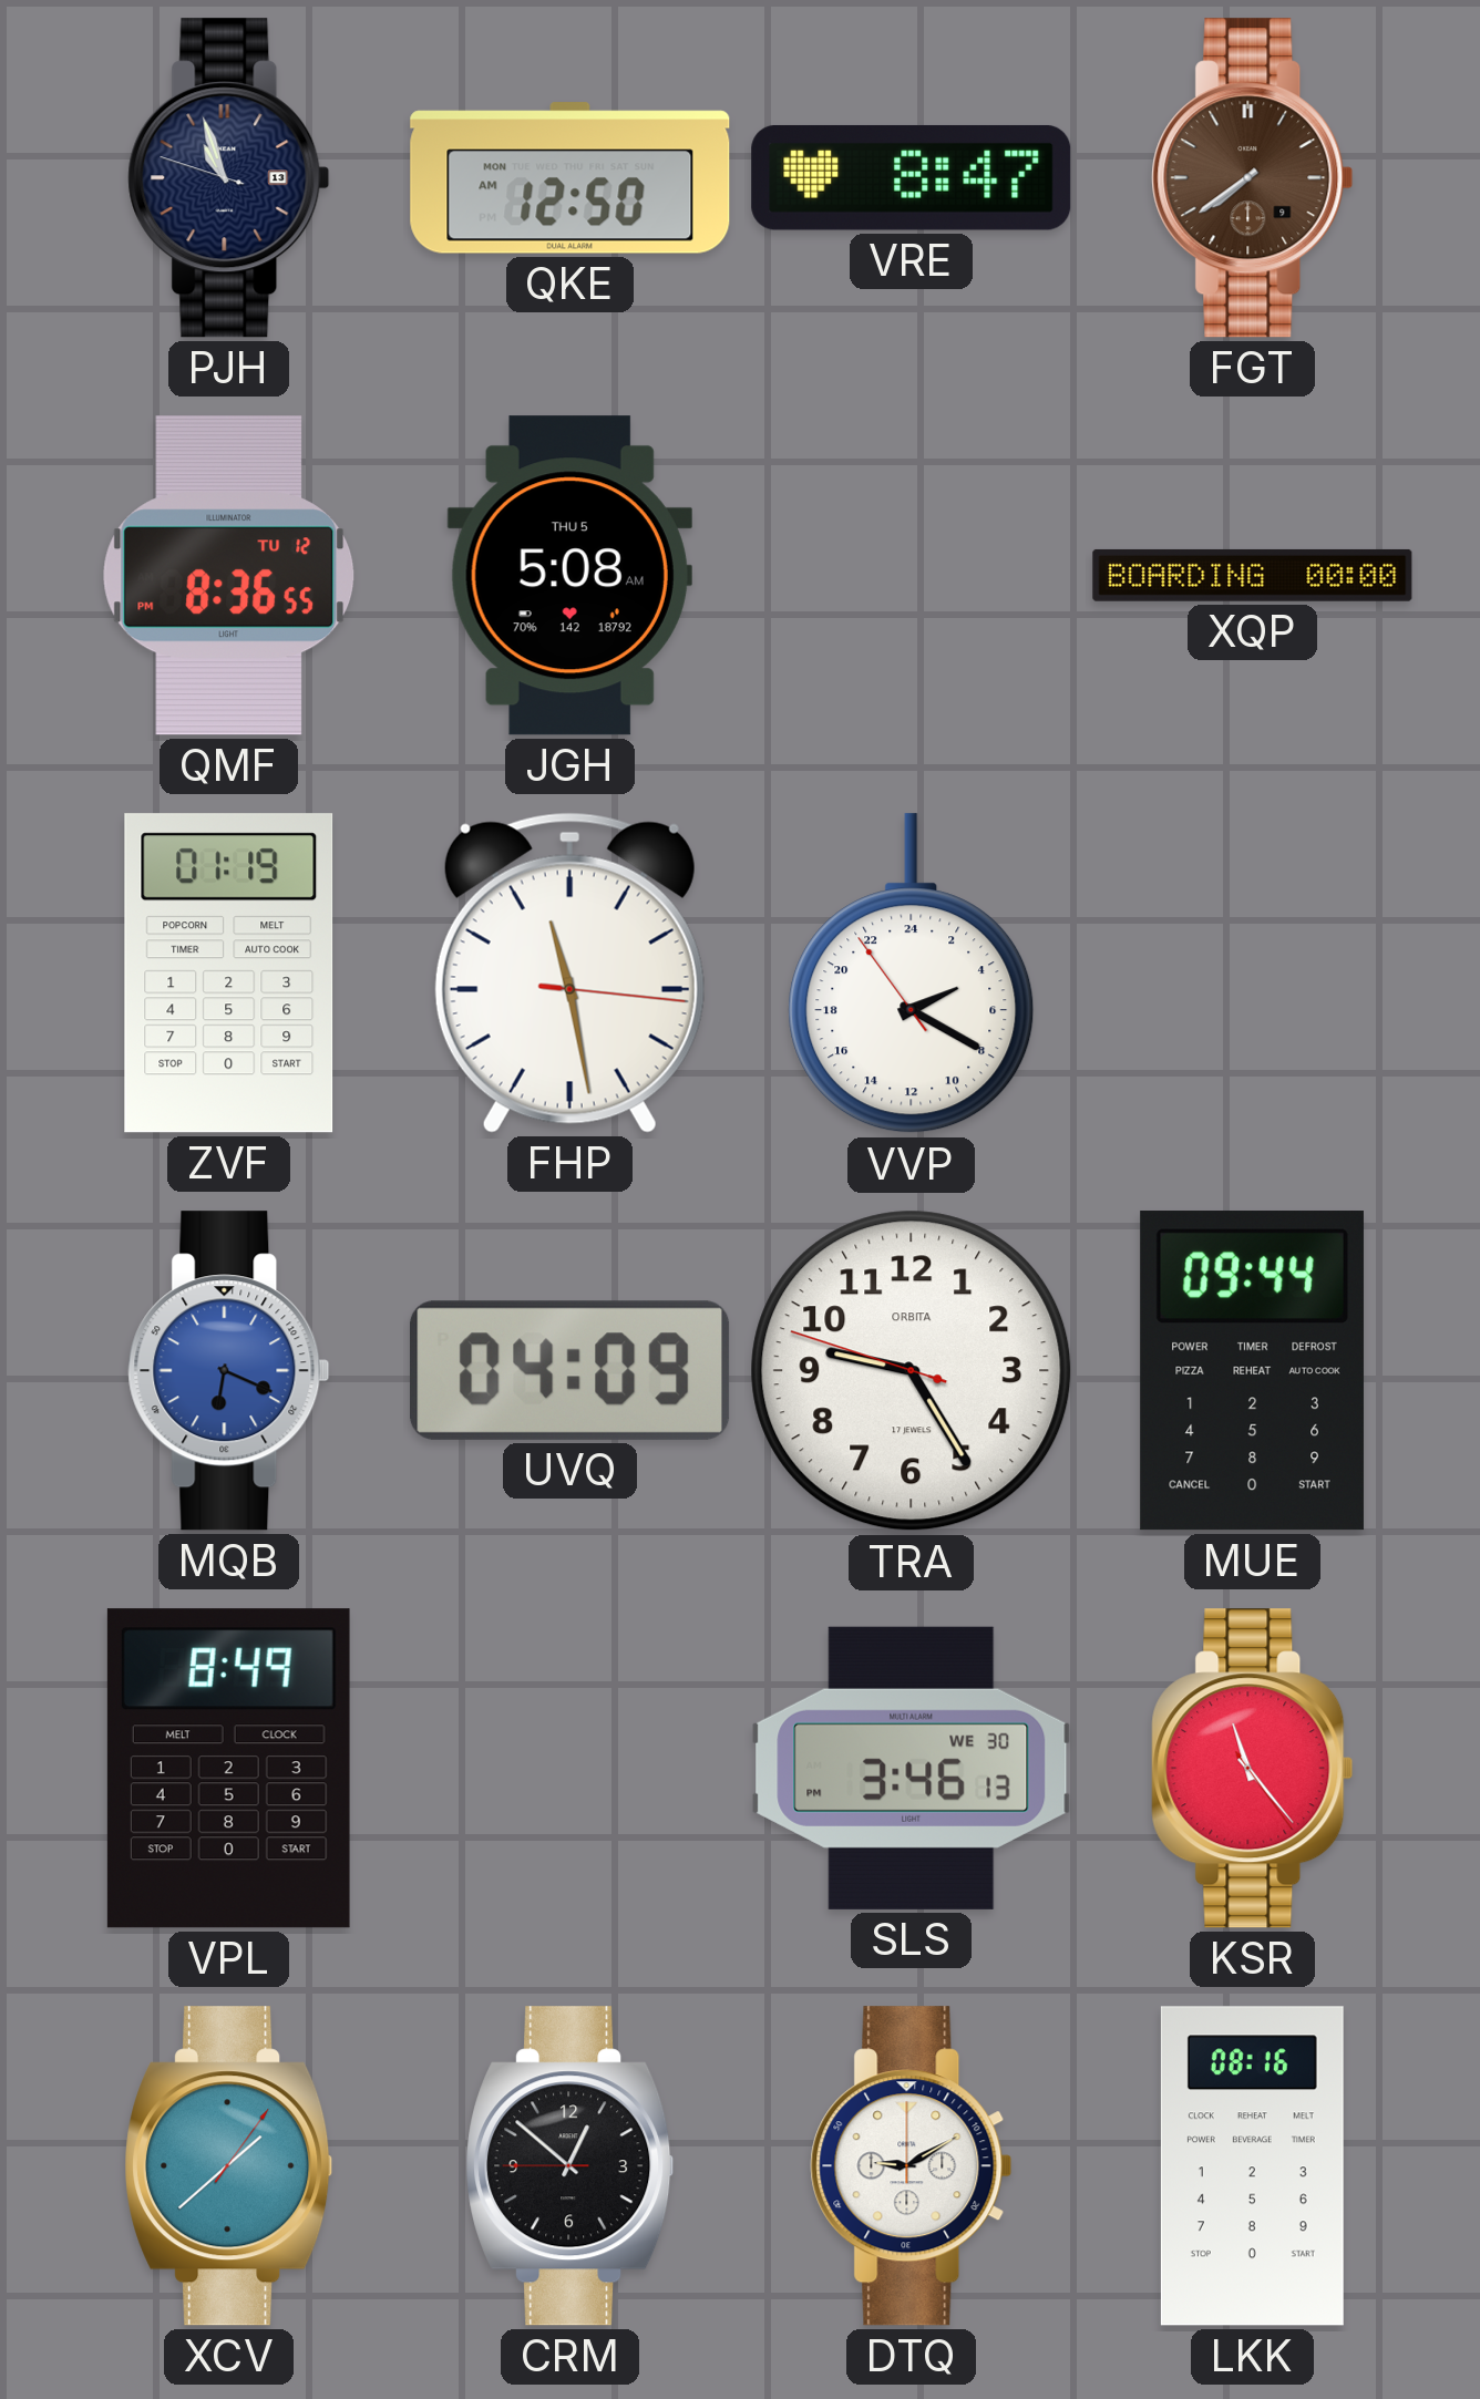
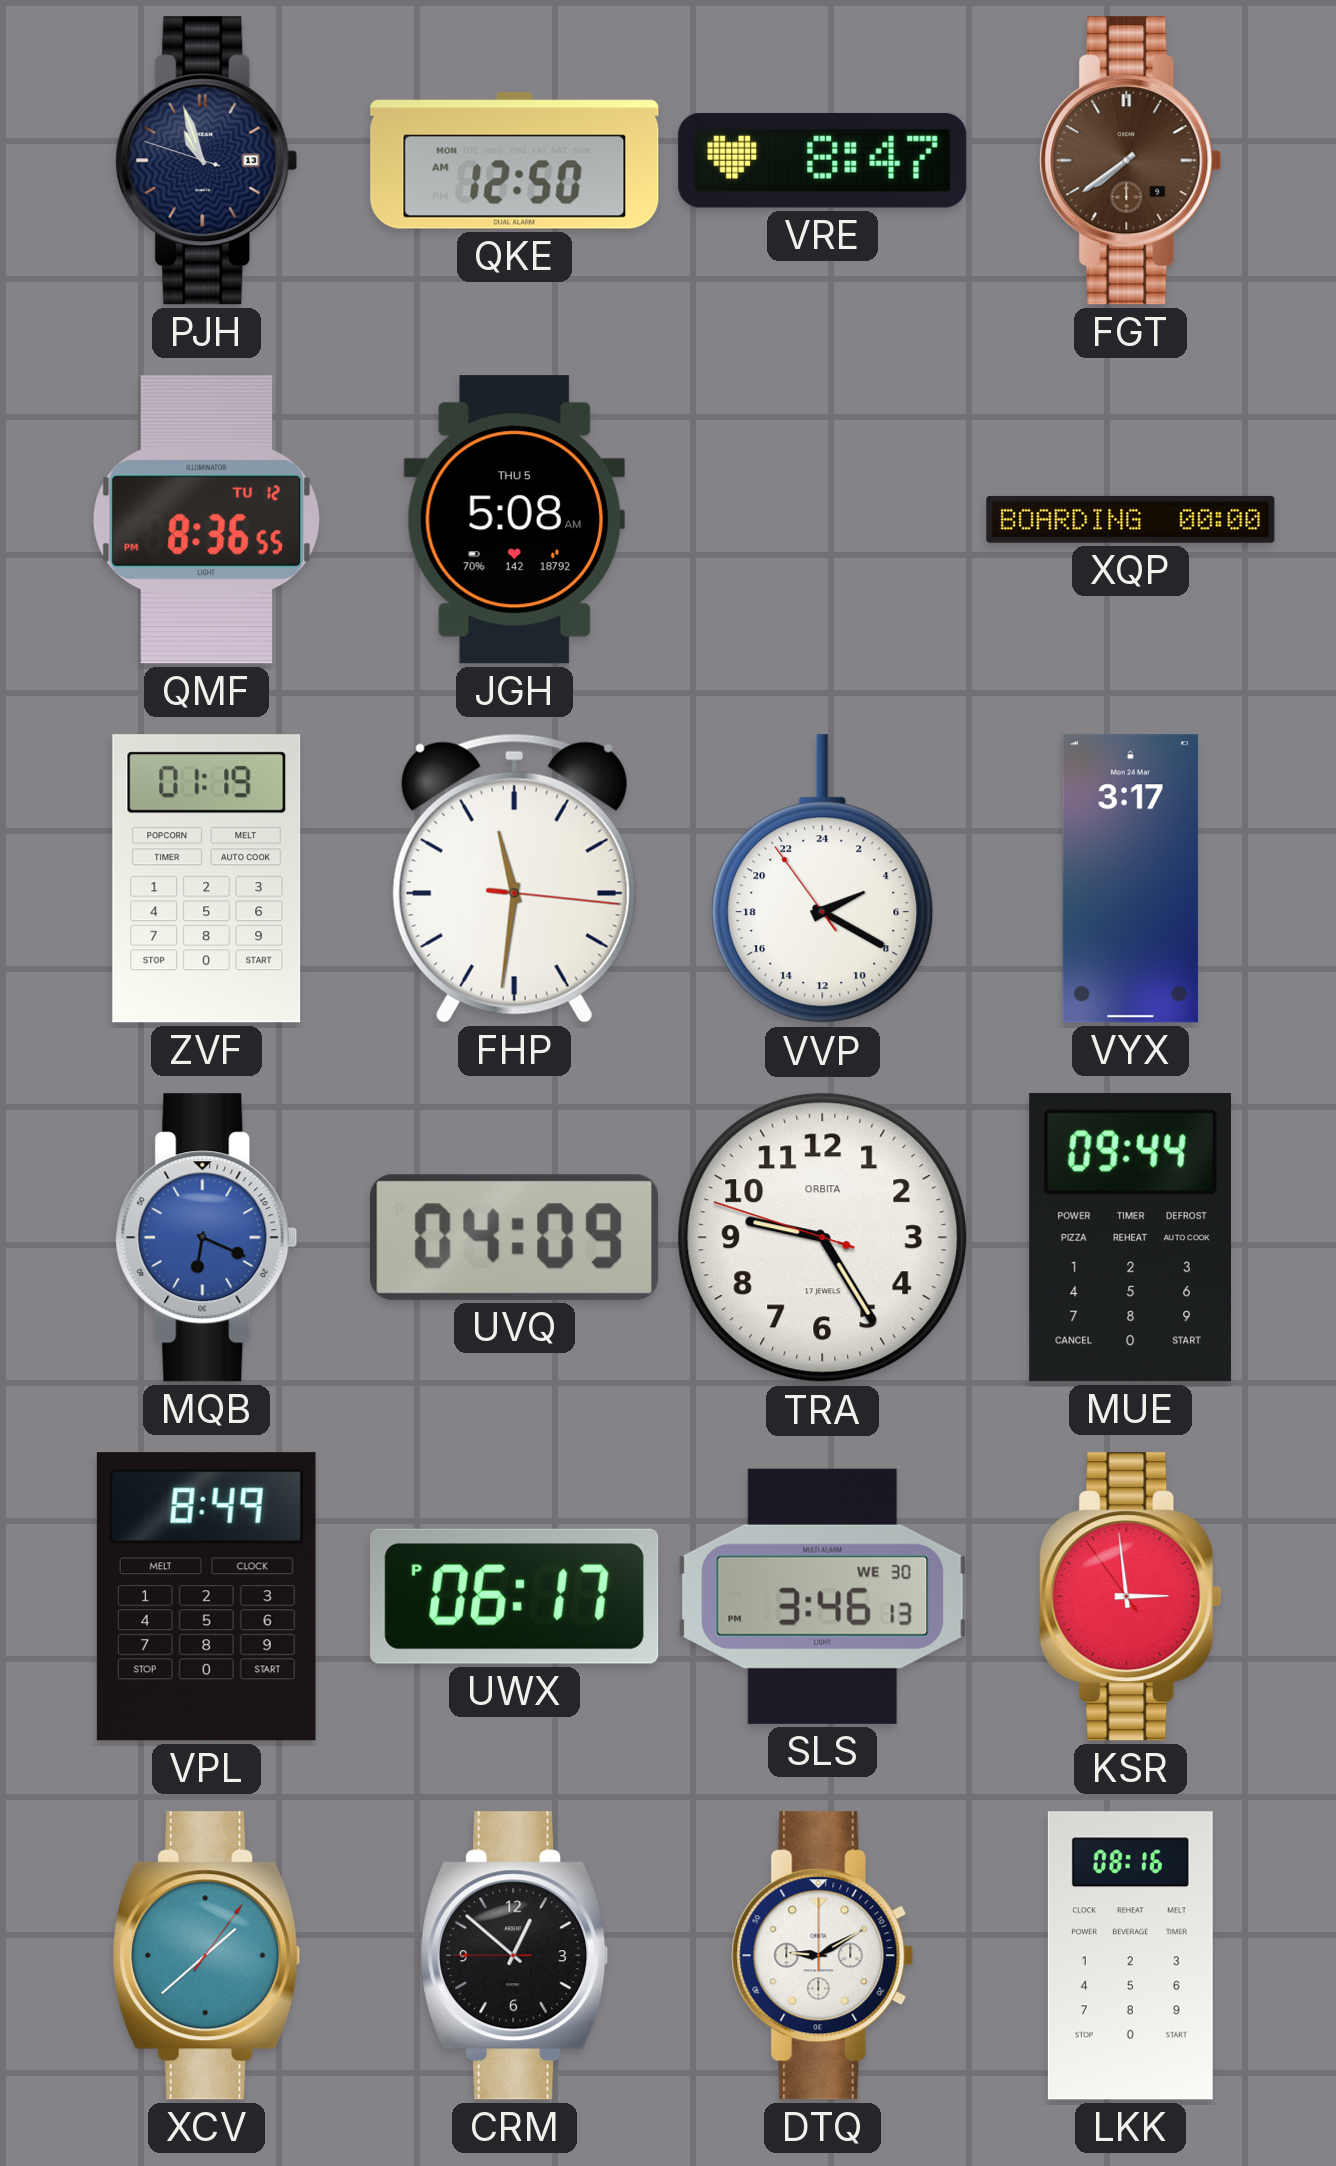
FHP: 11:28 -> 11:31
VYX: none -> 3:17
UWX: none -> 06:17
KSR: 11:23 -> 2:58
